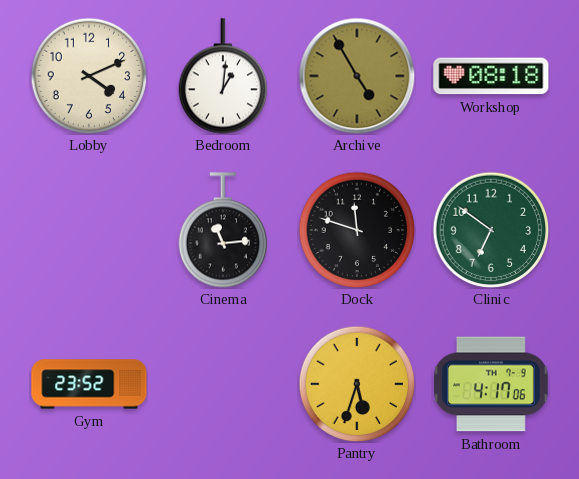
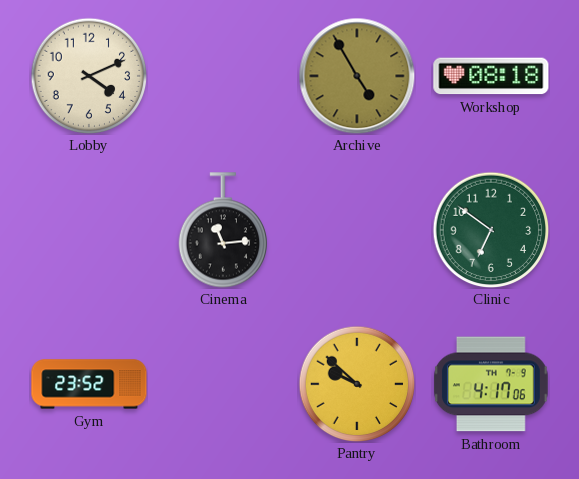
Bedroom: 1:01 -> none
Dock: 11:48 -> none
Pantry: 5:33 -> 9:52
